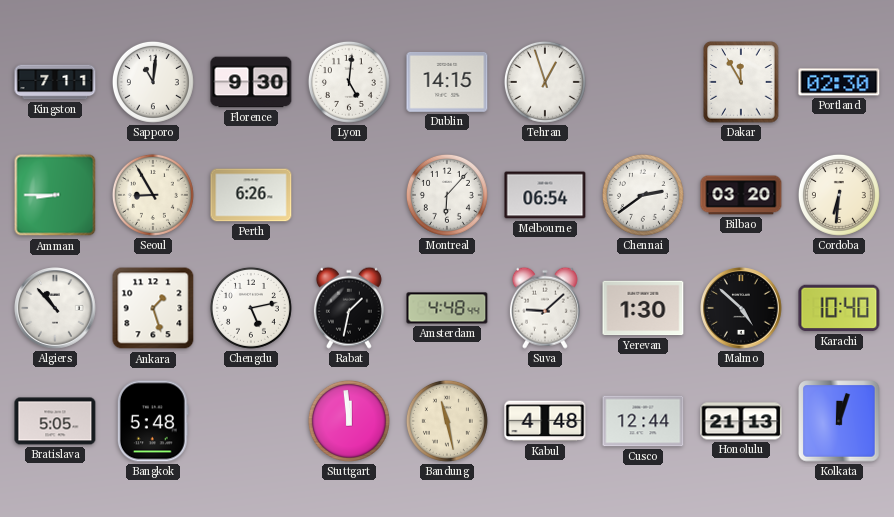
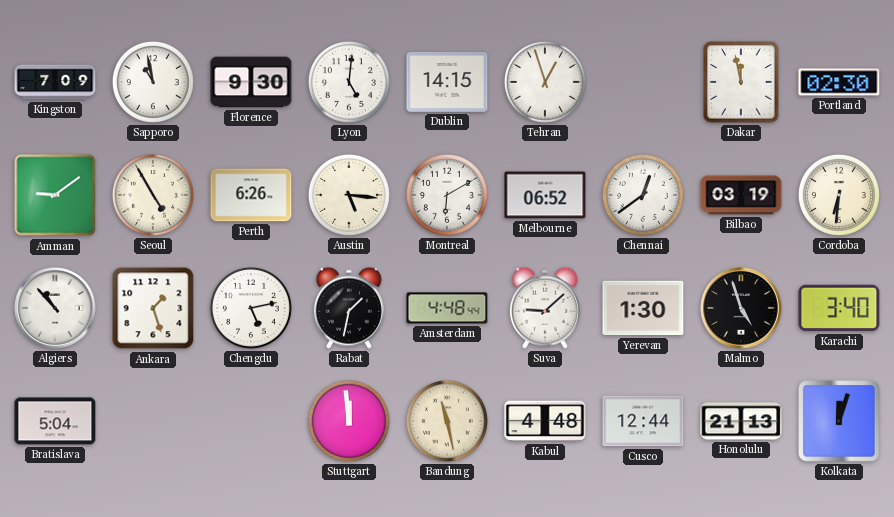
Kingston: 7:11 -> 7:09
Sapporo: 11:01 -> 10:58
Dakar: 11:55 -> 11:58
Amman: 8:45 -> 9:09
Seoul: 8:55 -> 4:55
Austin: none -> 5:16
Montreal: 6:07 -> 6:10
Melbourne: 06:54 -> 06:52
Chennai: 2:39 -> 12:39
Bilbao: 03:20 -> 03:19
Malmo: 4:52 -> 4:57
Karachi: 10:40 -> 3:40
Bratislava: 5:05 -> 5:04
Bangkok: 5:48 -> none
